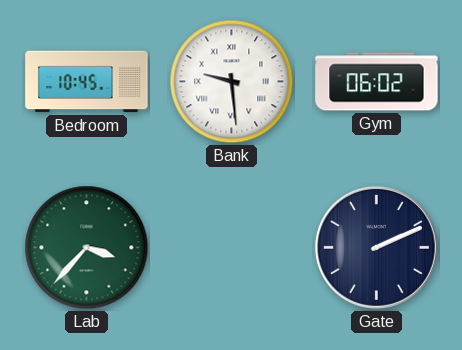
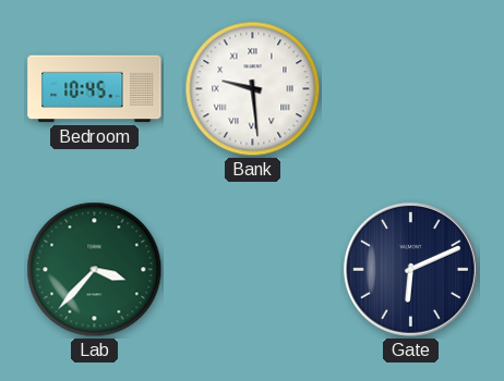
Gym: 06:02 -> none
Gate: 2:11 -> 6:11
